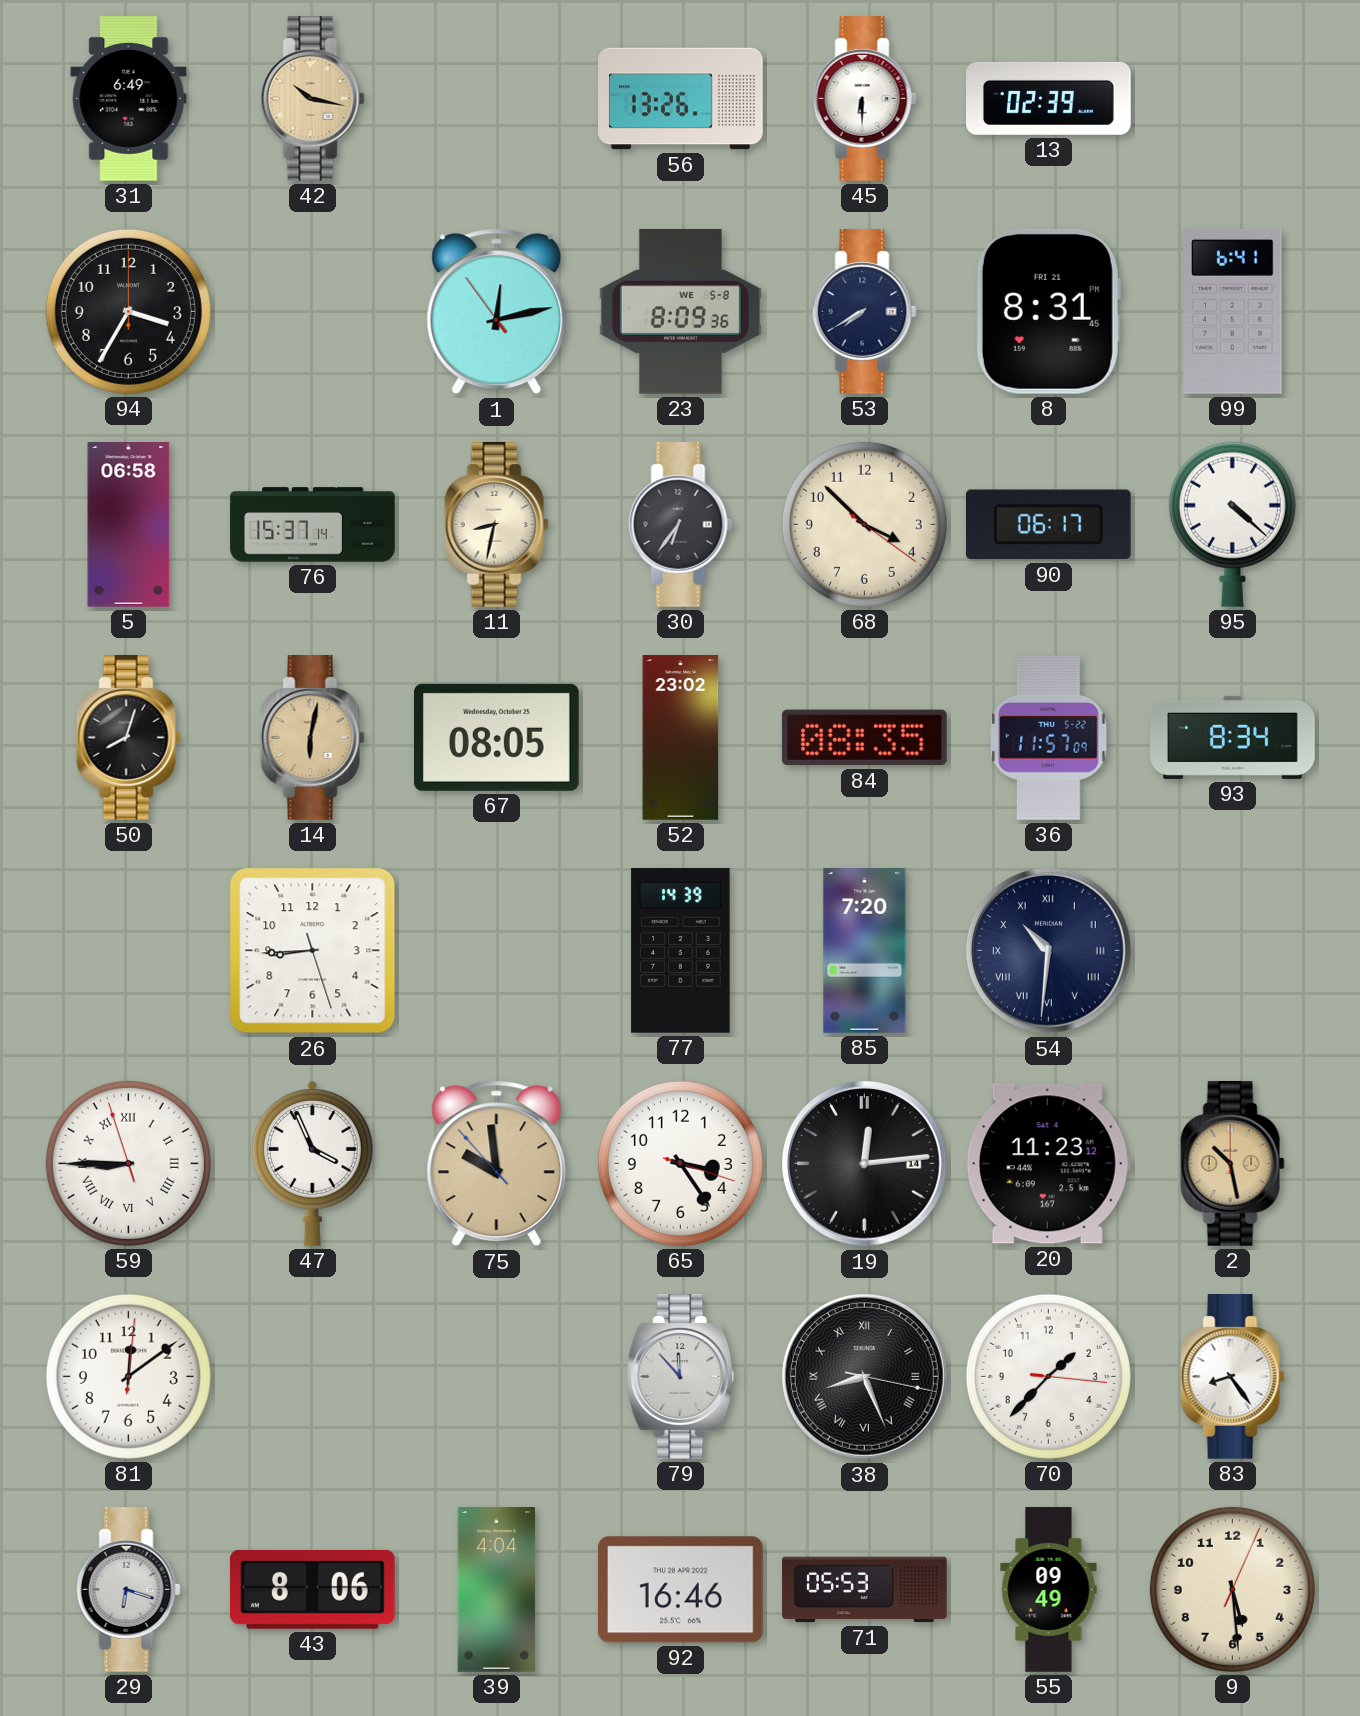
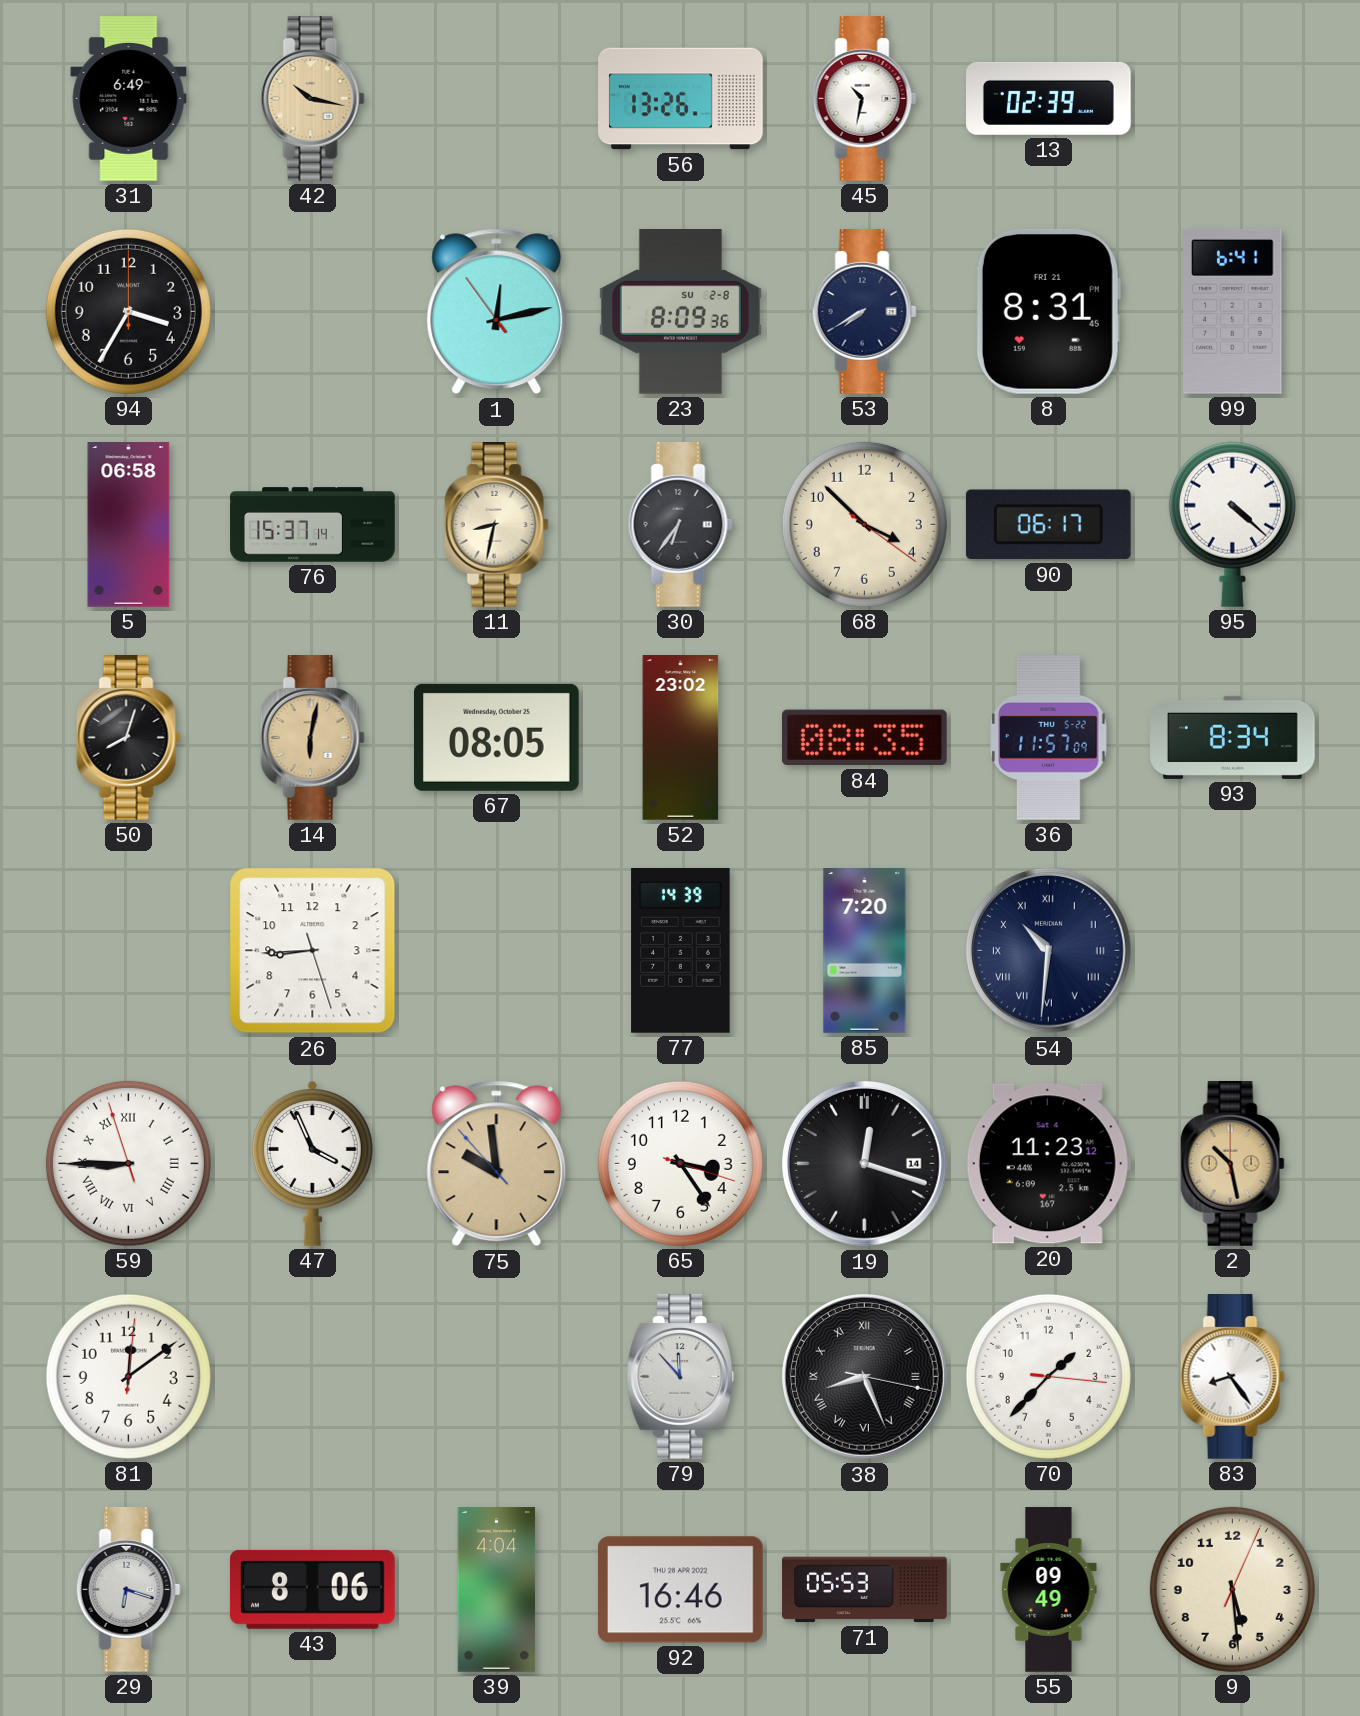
45: 6:30 -> 10:32
23 date: WE 5-8 -> SU 2-8
19: 12:14 -> 12:18
